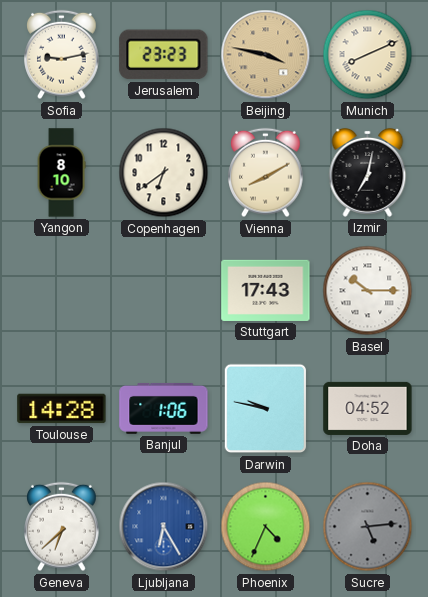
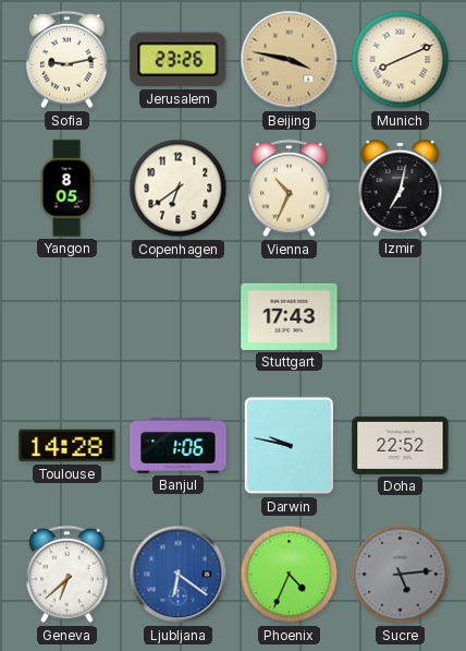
Jerusalem: 23:23 -> 23:26
Yangon: 8:10 -> 8:05
Vienna: 8:10 -> 10:34
Basel: 10:15 -> none
Doha: 04:52 -> 22:52
Ljubljana: 6:25 -> 6:21
